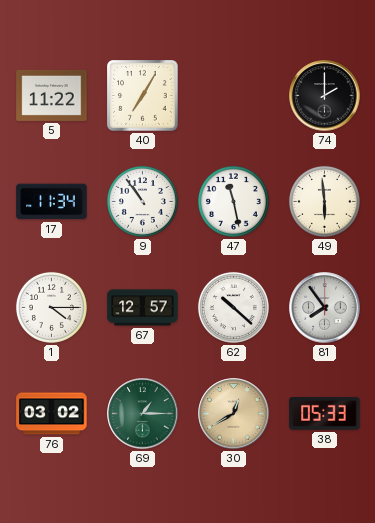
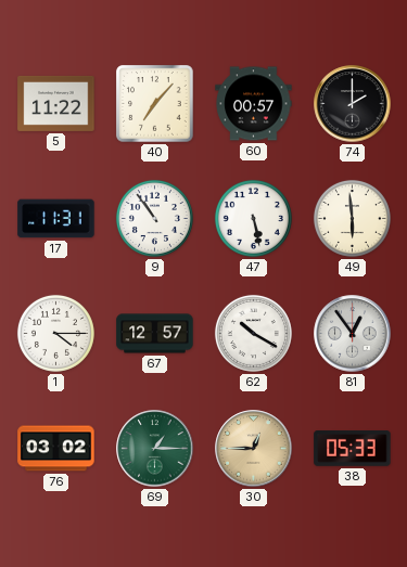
40: 7:05 -> 7:07
60: none -> 00:57
17: 11:34 -> 11:31
47: 11:28 -> 5:28
62: 10:22 -> 10:20
81: 7:54 -> 12:54
30: 12:40 -> 12:45
